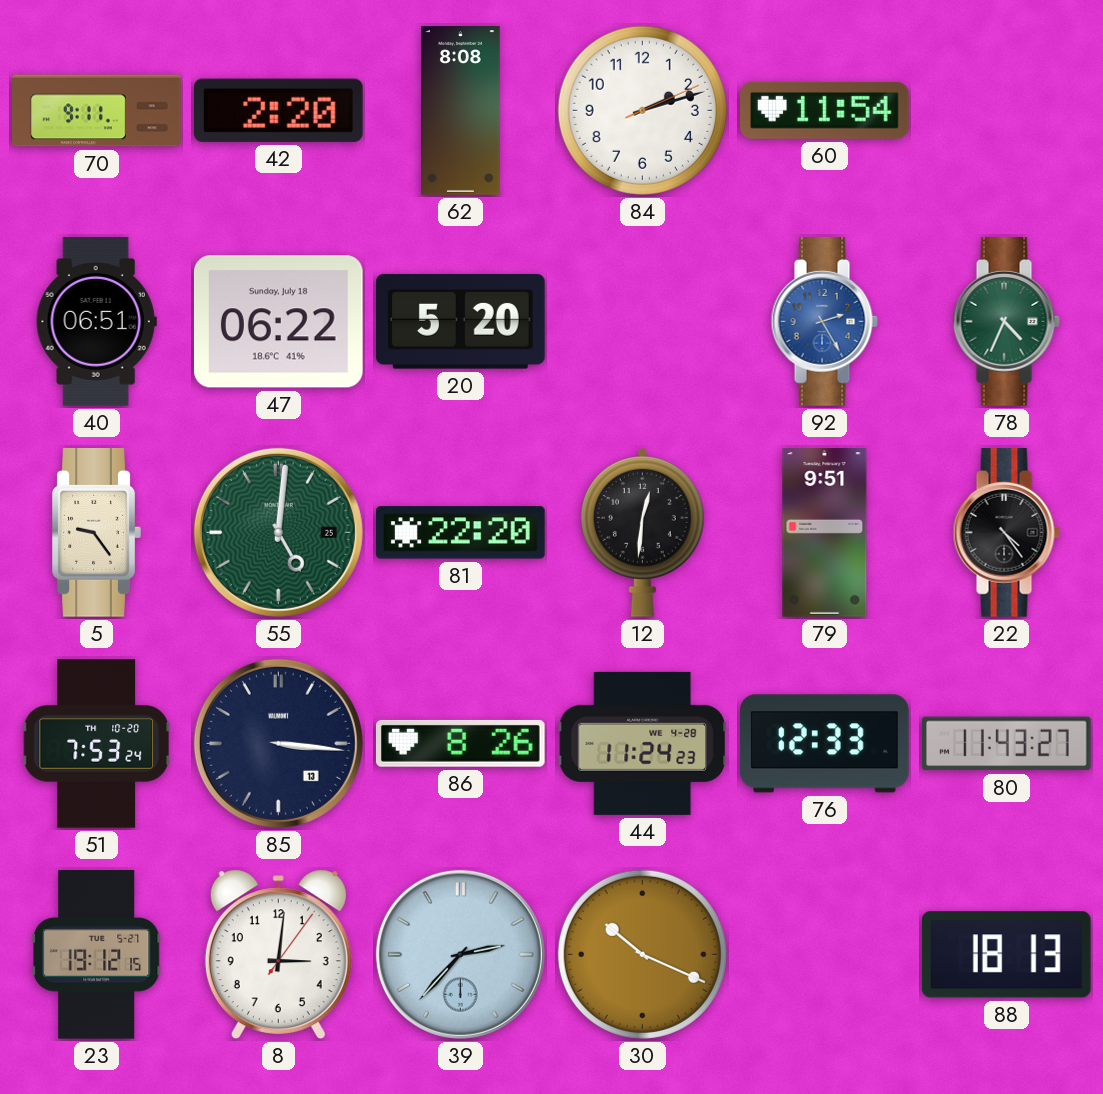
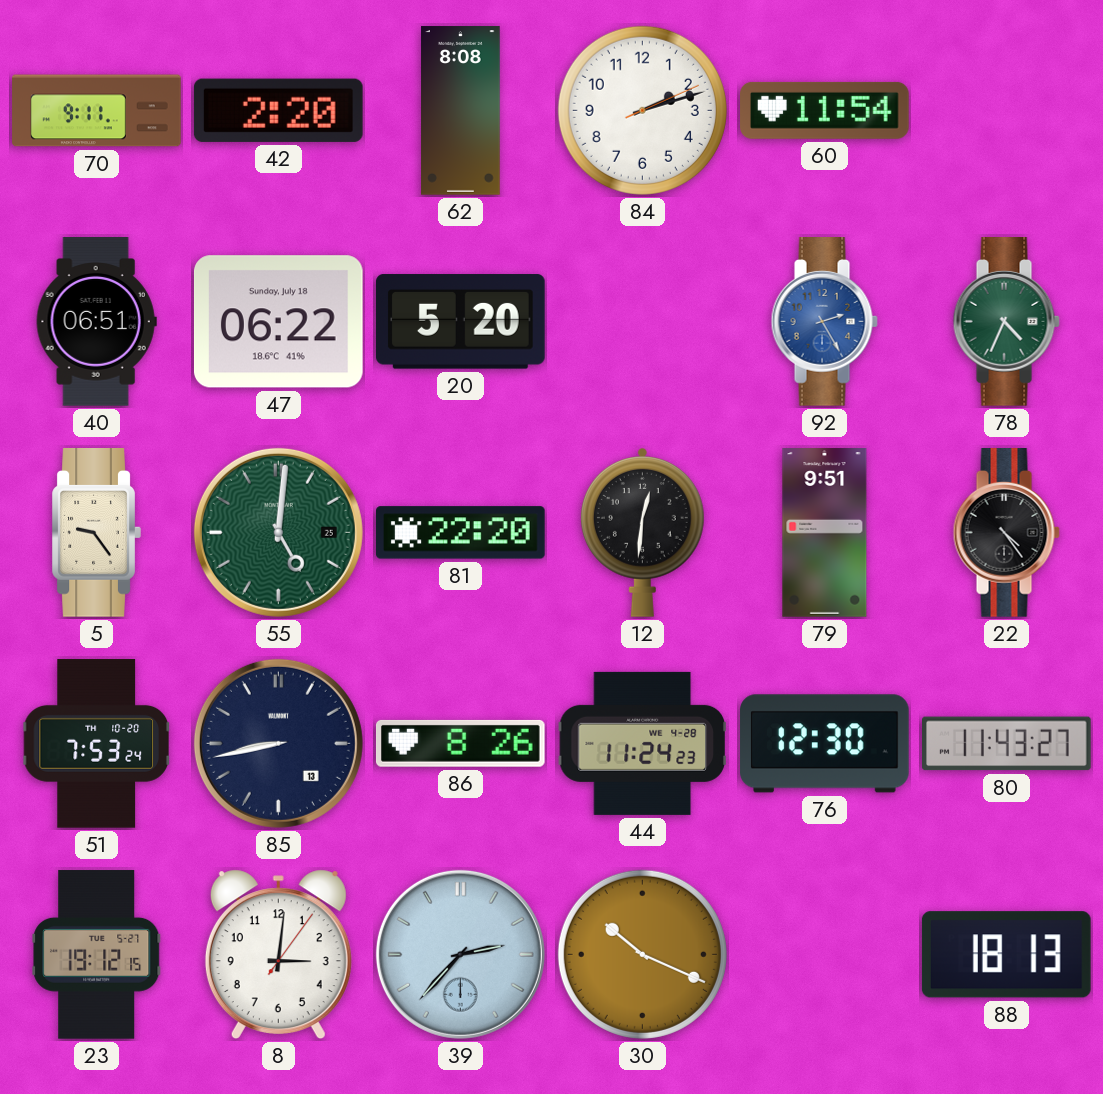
85: 3:16 -> 8:43
76: 12:33 -> 12:30
